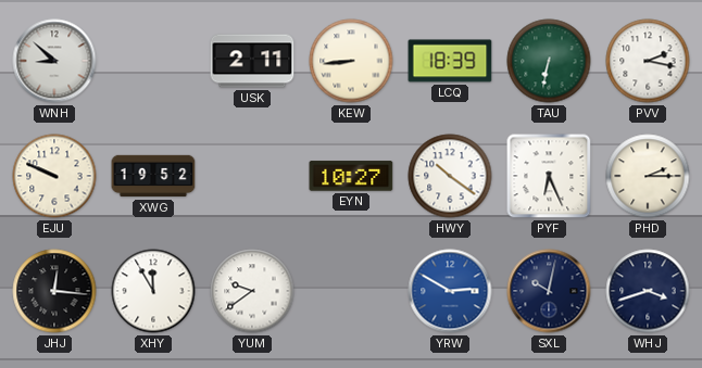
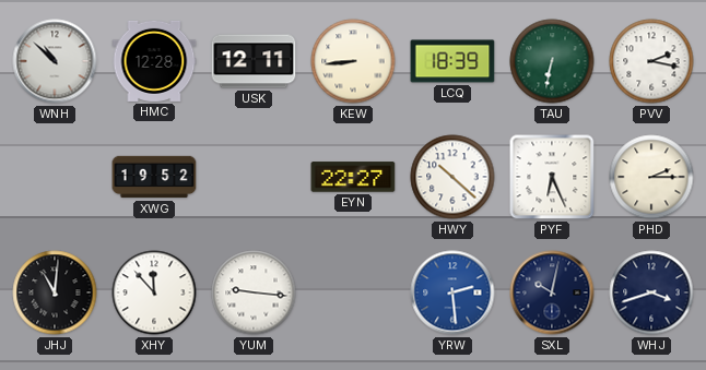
WNH: 8:52 -> 10:52
HMC: none -> 12:28
USK: 2:11 -> 12:11
EJU: 9:49 -> none
EYN: 10:27 -> 22:27
HWY: 10:21 -> 10:22
JHJ: 12:16 -> 11:01
XHY: 11:55 -> 11:53
YUM: 9:39 -> 9:16
YRW: 2:50 -> 2:29
